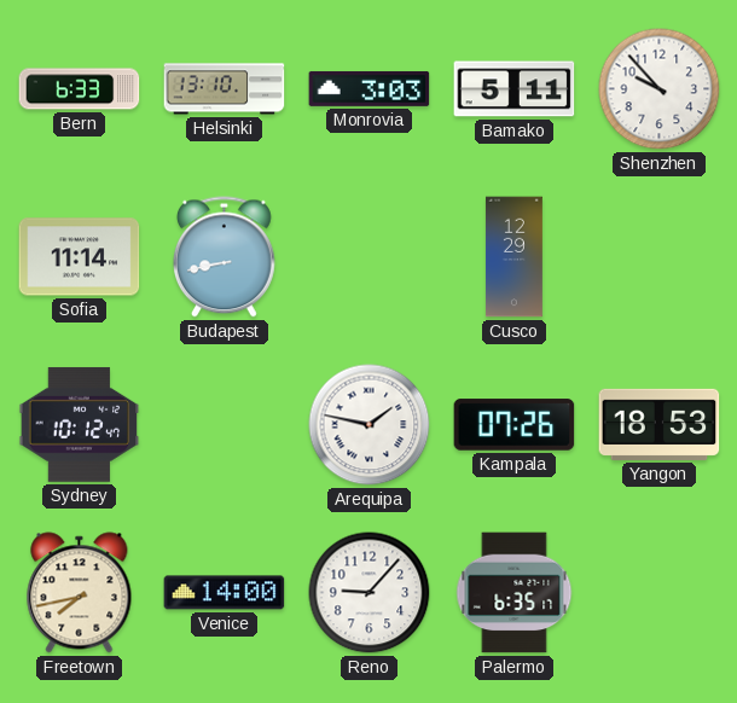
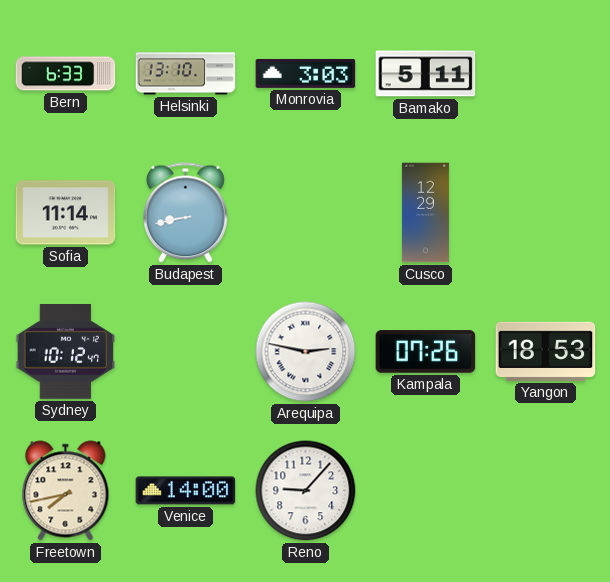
Shenzhen: 9:53 -> none
Arequipa: 1:47 -> 2:47
Palermo: 6:35 -> none
